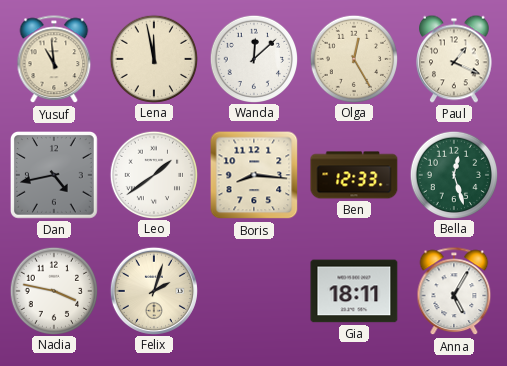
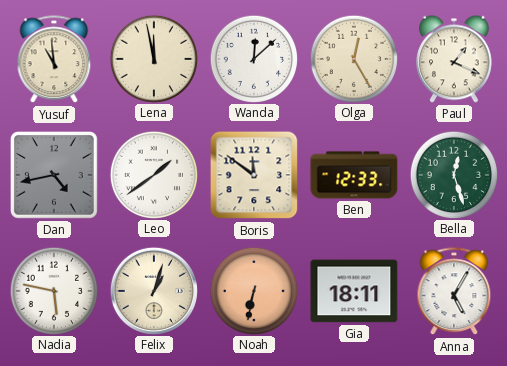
Boris: 8:16 -> 11:51
Nadia: 3:47 -> 5:47
Felix: 2:03 -> 1:03
Noah: none -> 6:32
